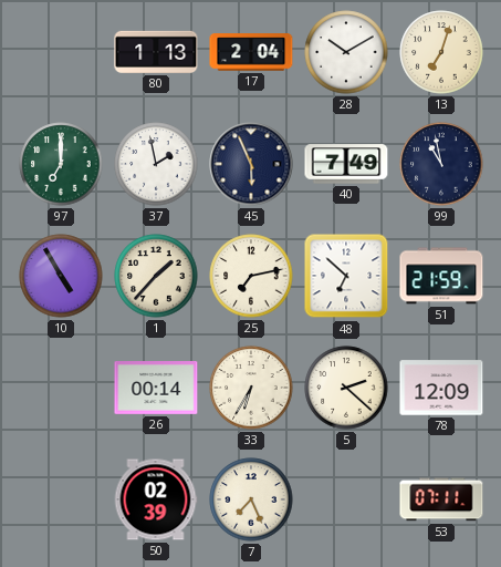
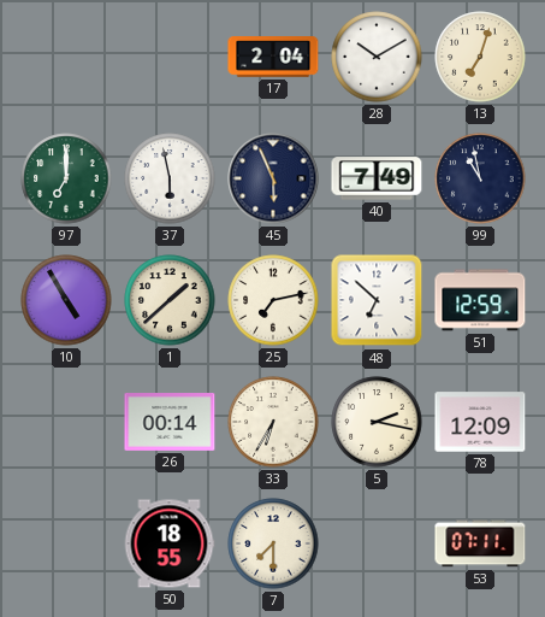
80: 1:13 -> none
37: 1:58 -> 5:58
1: 1:37 -> 1:38
51: 21:59 -> 12:59
5: 2:22 -> 2:17
50: 02:39 -> 18:55
7: 7:26 -> 7:30
